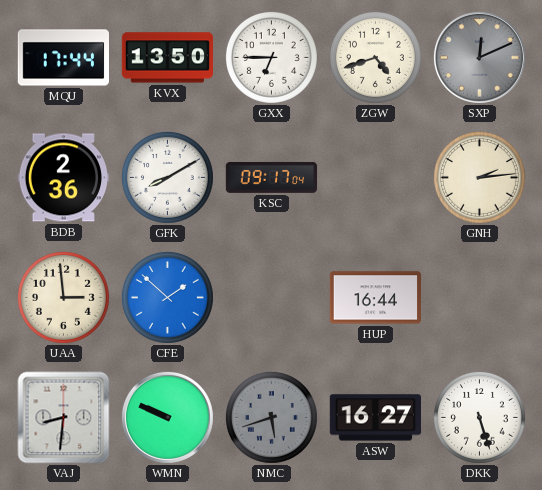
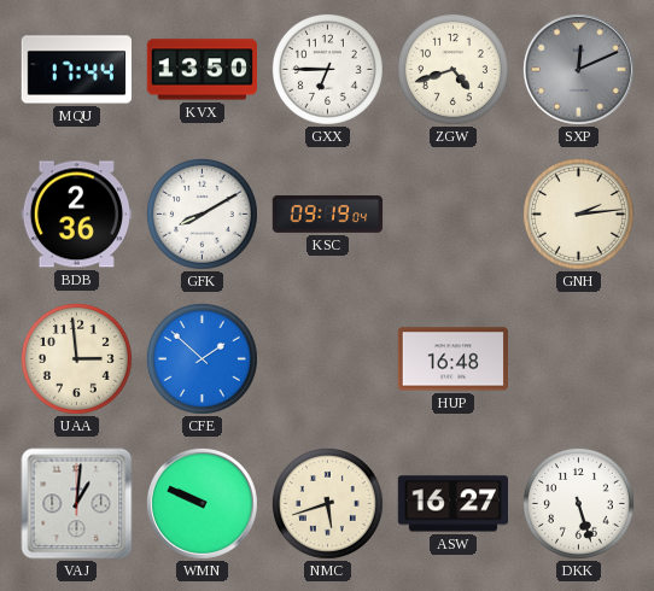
KSC: 09:17 -> 09:19
HUP: 16:44 -> 16:48
VAJ: 8:31 -> 1:01
NMC dial: grey -> cream
